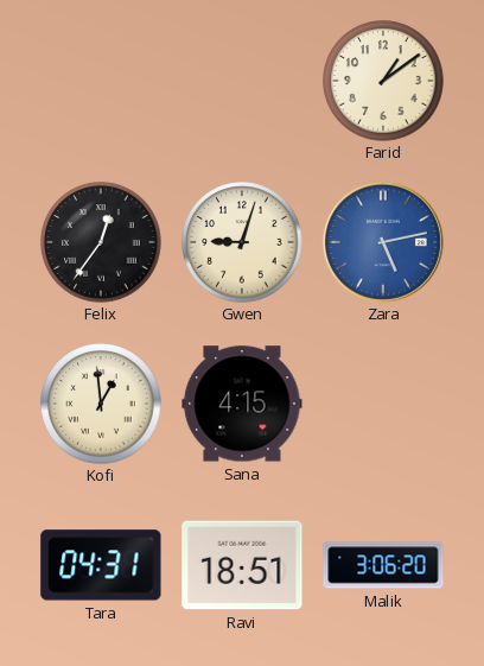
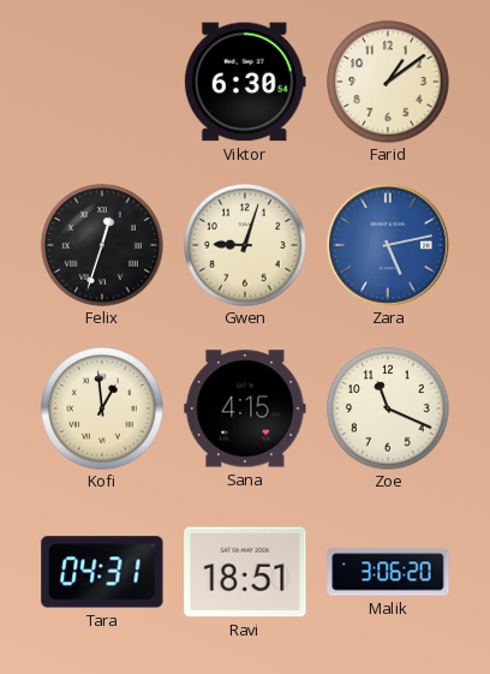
Viktor: none -> 6:30
Felix: 12:36 -> 12:33
Zoe: none -> 11:19
